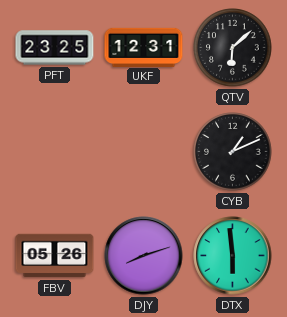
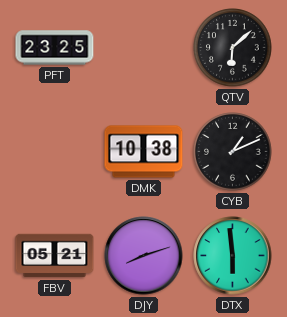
UKF: 12:31 -> none
DMK: none -> 10:38
FBV: 05:26 -> 05:21
